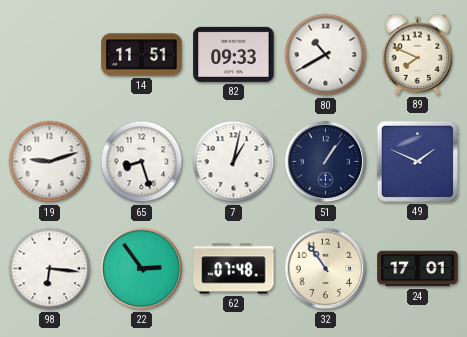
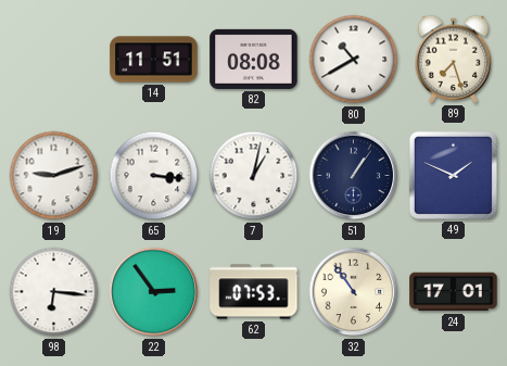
82: 09:33 -> 08:08
89: 7:49 -> 7:27
65: 8:27 -> 3:16
62: 07:48 -> 07:53
